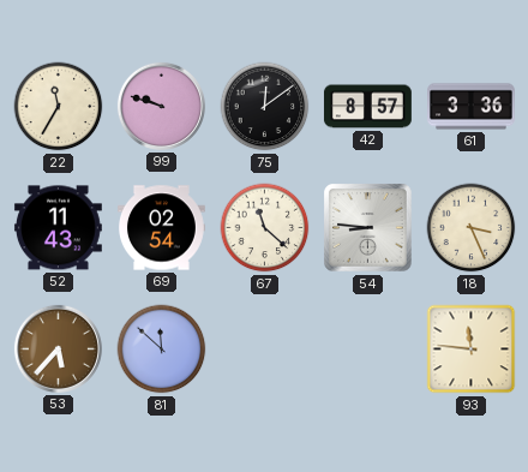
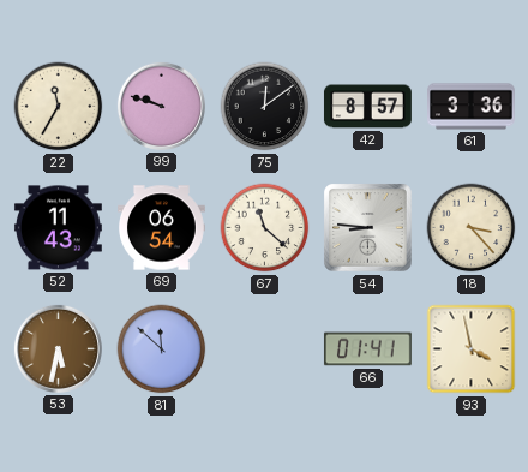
69: 02:54 -> 06:54
18: 3:26 -> 3:23
53: 5:37 -> 5:32
66: none -> 01:41
93: 11:46 -> 3:58
